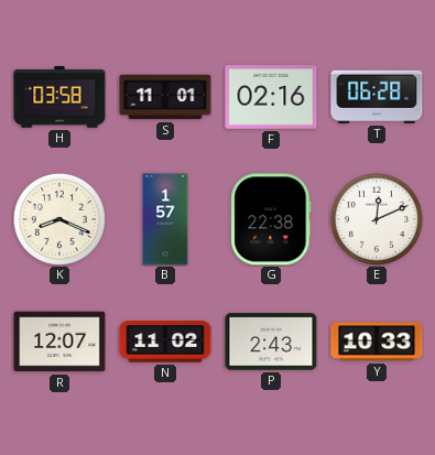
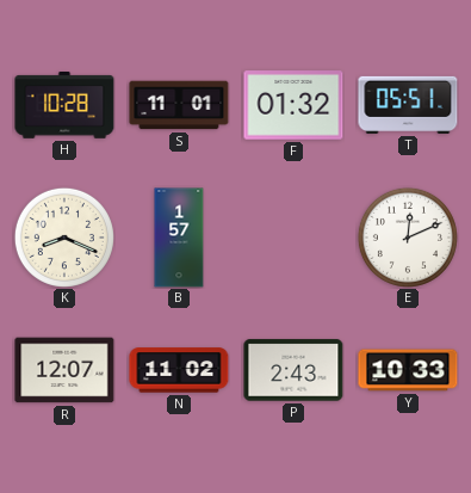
H: 03:58 -> 10:28
F: 02:16 -> 01:32
T: 06:28 -> 05:51
G: 22:38 -> none
